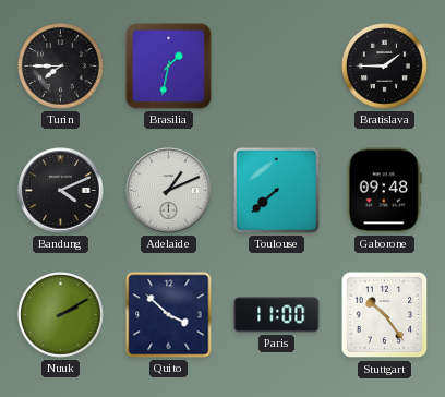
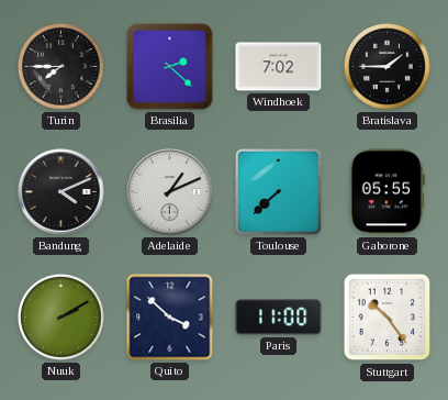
Brasilia: 1:32 -> 2:22
Windhoek: none -> 7:02
Gaborone: 09:48 -> 05:55
